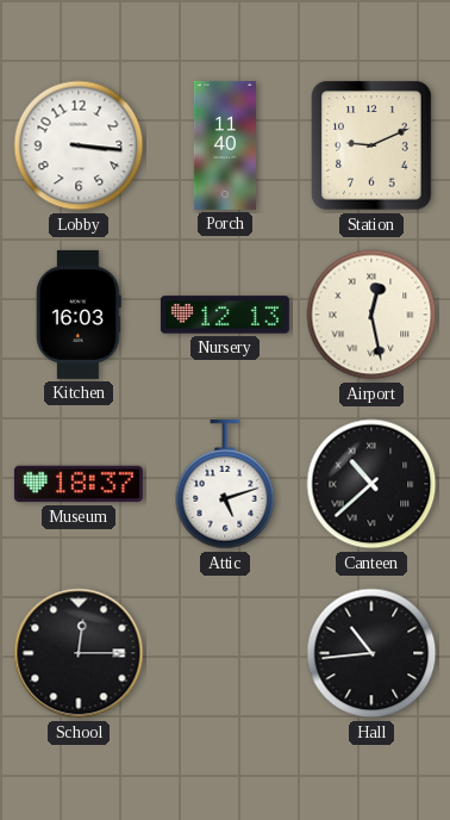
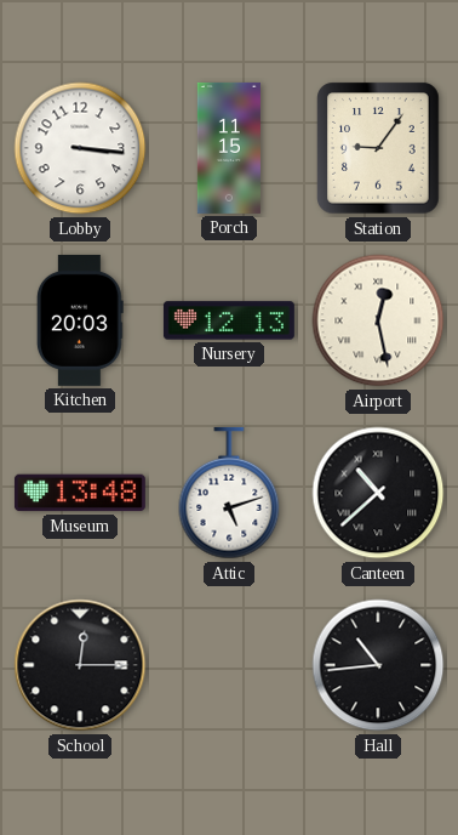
Porch: 11:40 -> 11:15
Station: 9:11 -> 9:06
Kitchen: 16:03 -> 20:03
Museum: 18:37 -> 13:48
